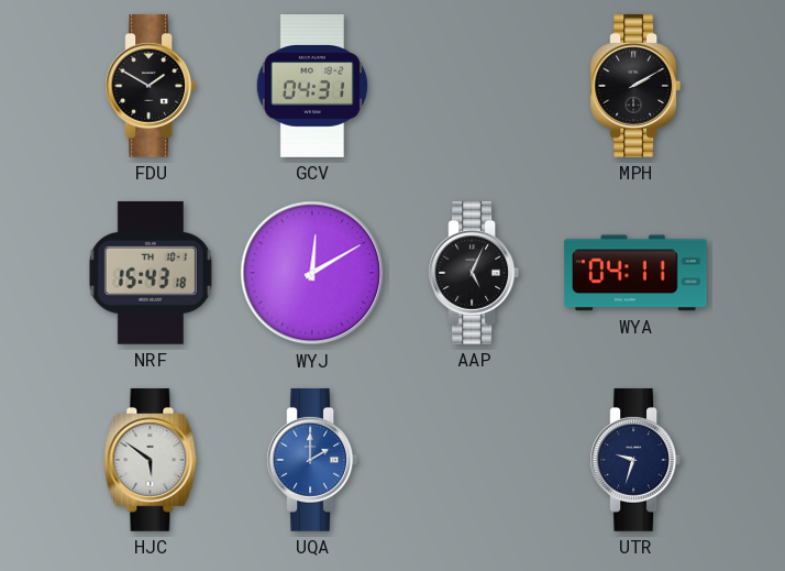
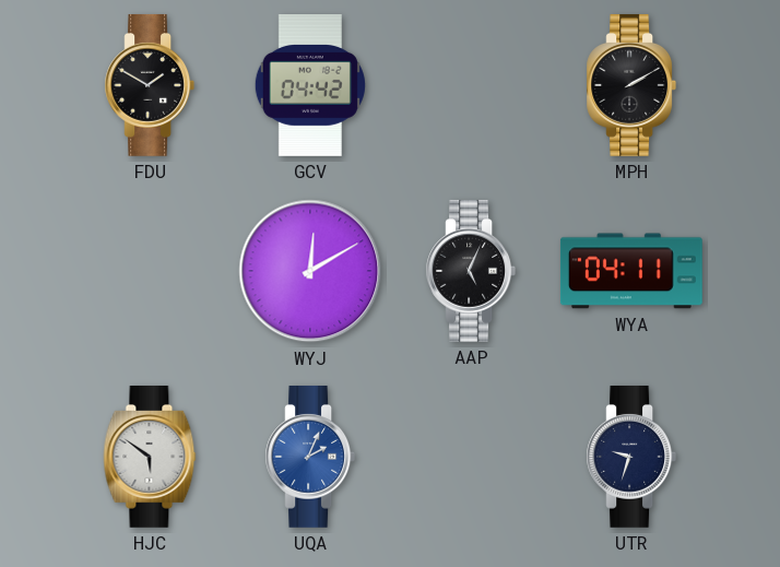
GCV: 04:31 -> 04:42
NRF: 15:43 -> none
UQA: 2:00 -> 2:04
